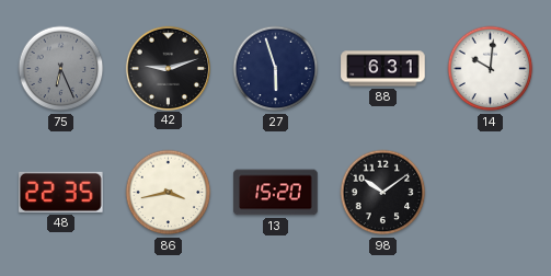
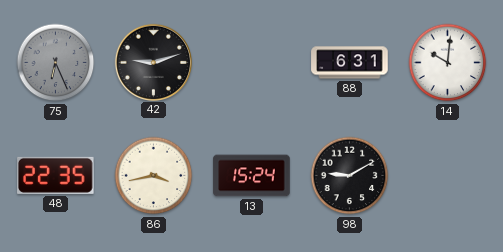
27: 5:57 -> none
13: 15:20 -> 15:24
98: 10:09 -> 9:10
